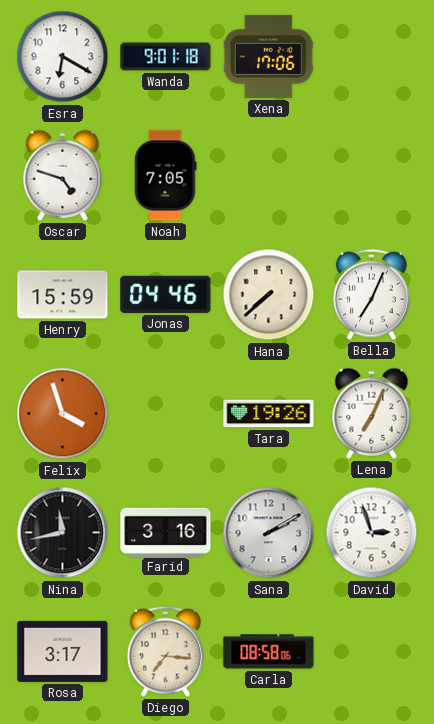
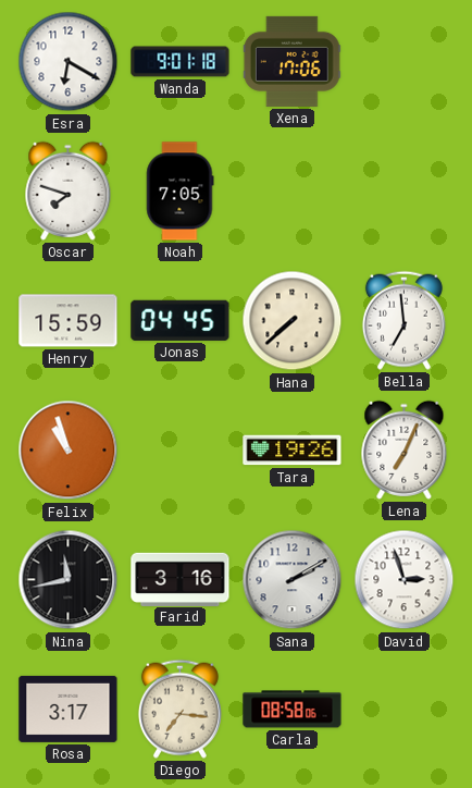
Oscar: 4:48 -> 7:48
Jonas: 04:46 -> 04:45
Bella: 7:04 -> 6:59
Felix: 3:57 -> 10:57
